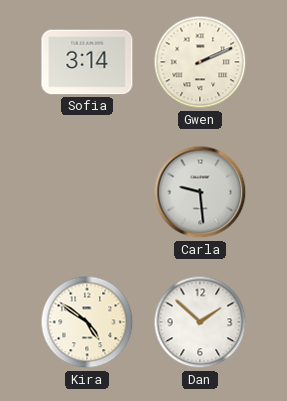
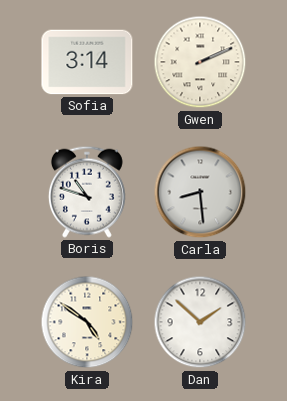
Boris: none -> 10:48
Carla: 9:29 -> 8:29
